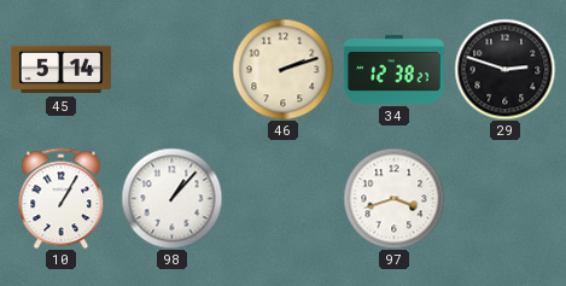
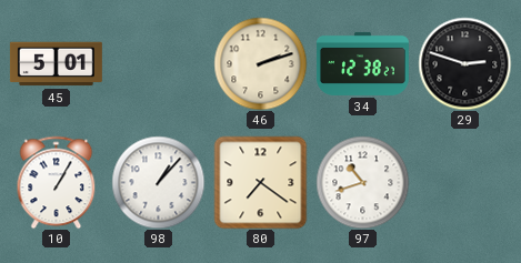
45: 5:14 -> 5:01
80: none -> 7:21
97: 3:42 -> 10:42
